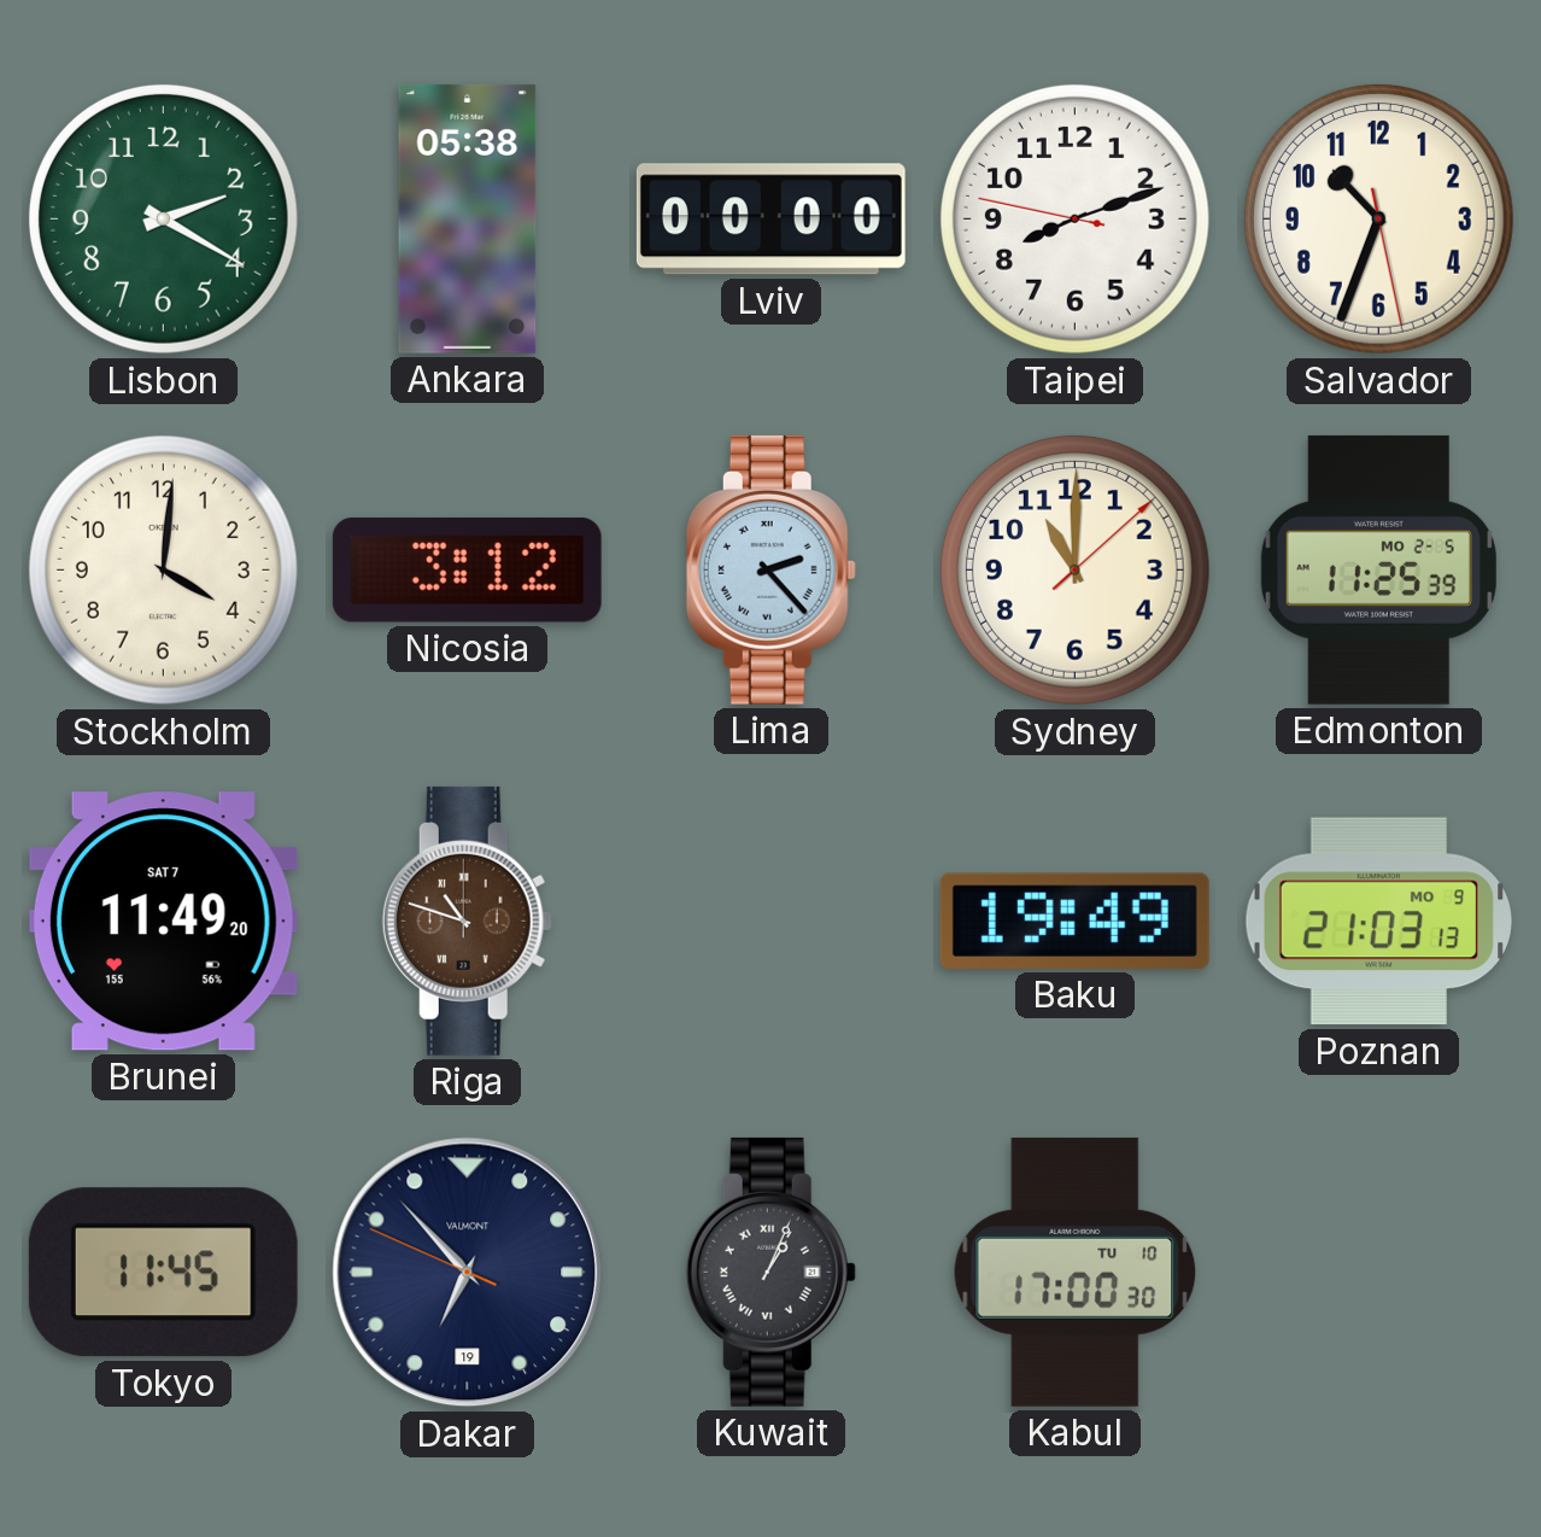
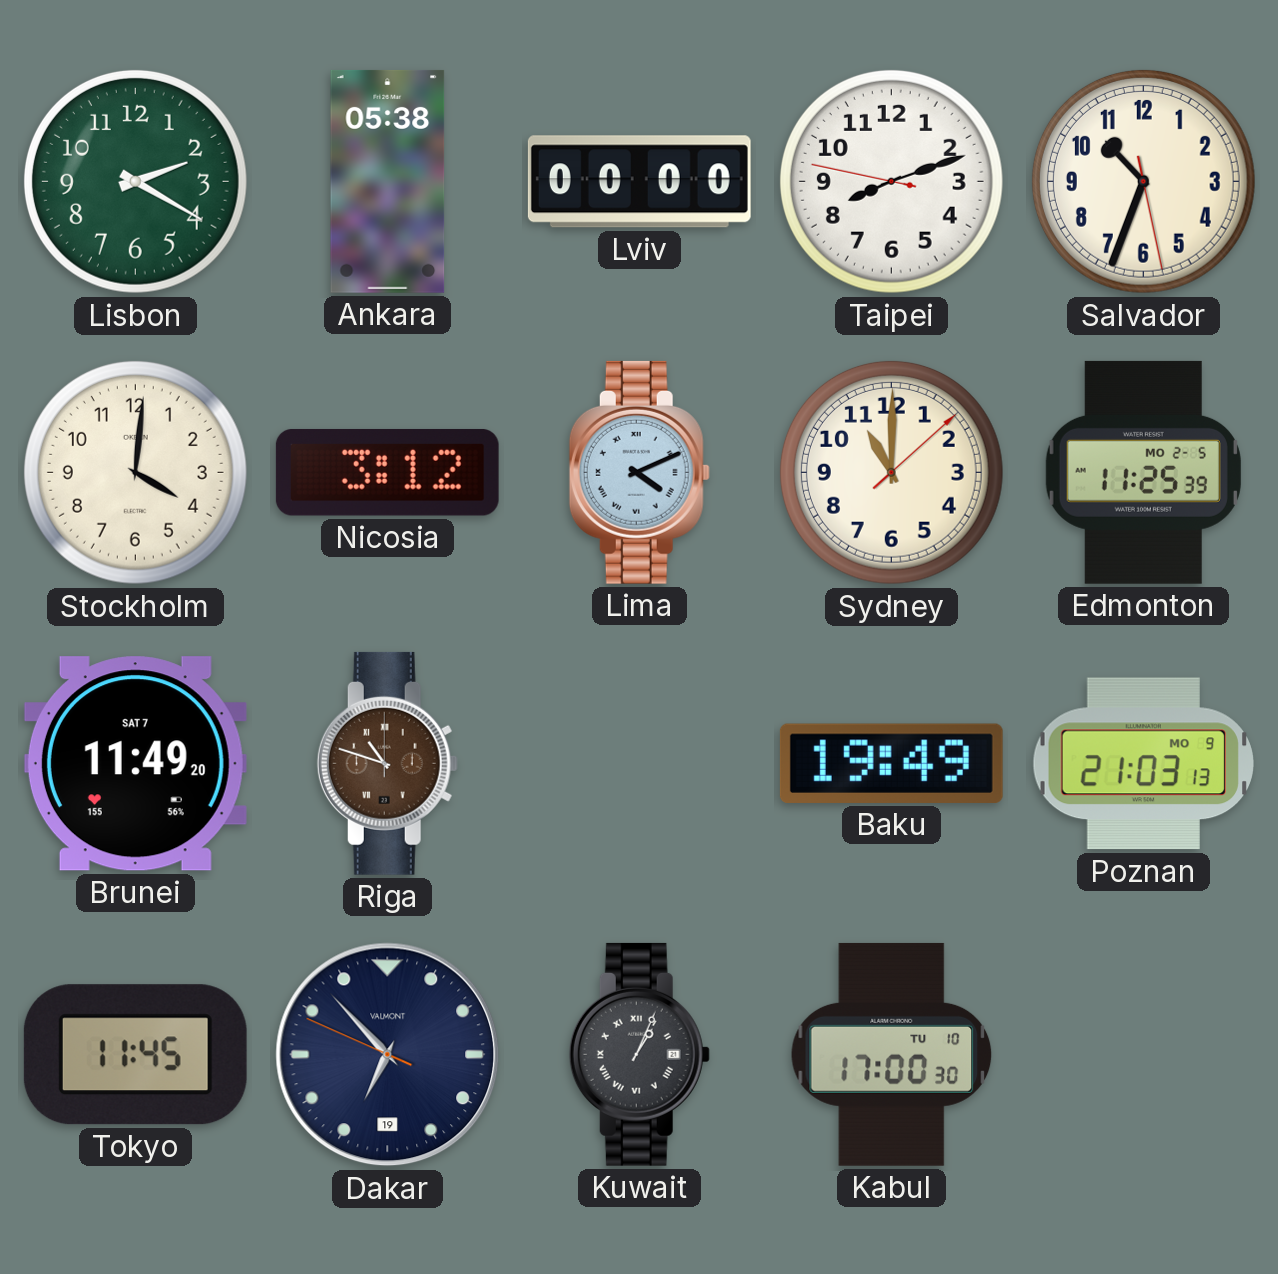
Lima: 2:23 -> 4:11
